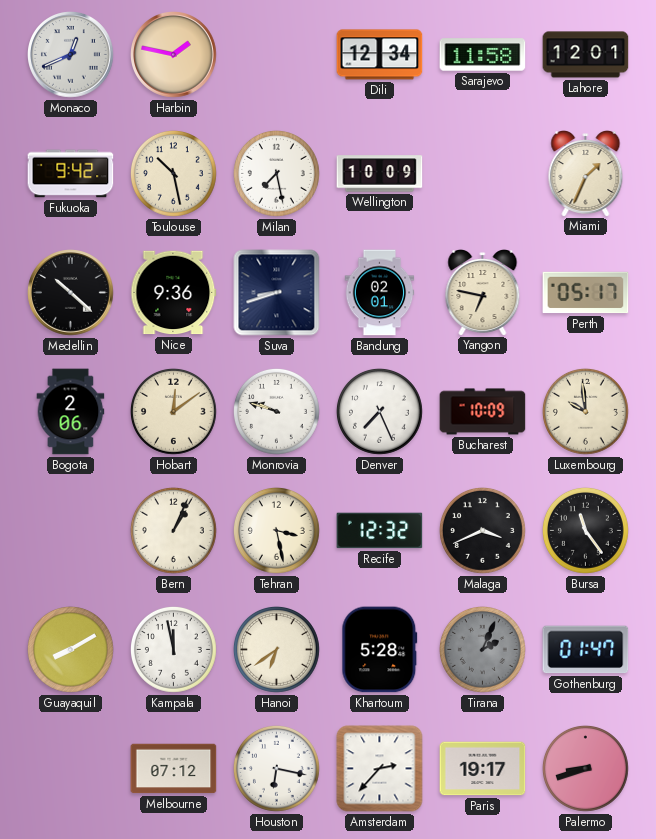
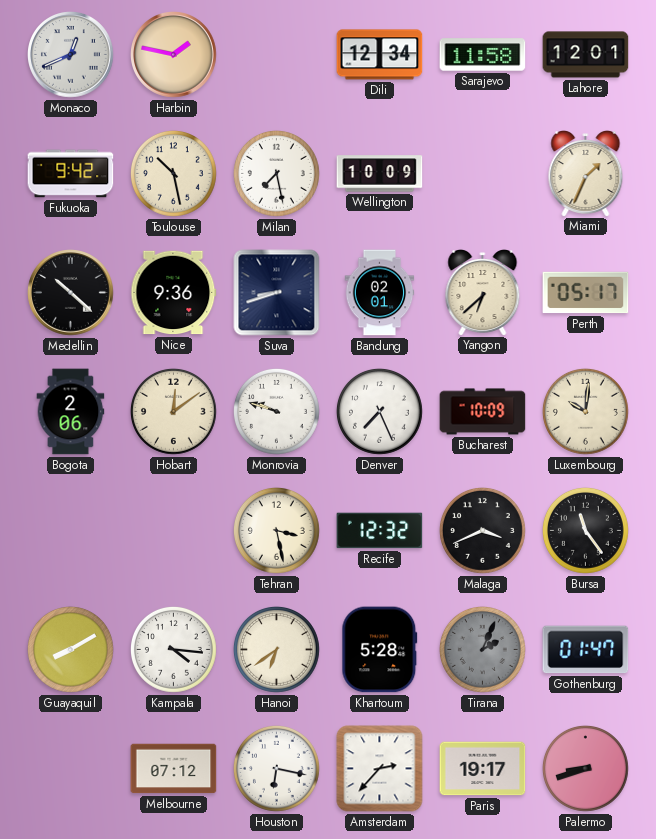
Yangon: 6:47 -> 6:38
Luxembourg: 9:59 -> 10:01
Bern: 1:04 -> none
Kampala: 11:58 -> 4:16
